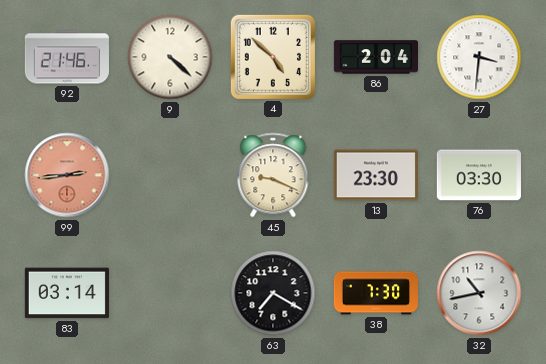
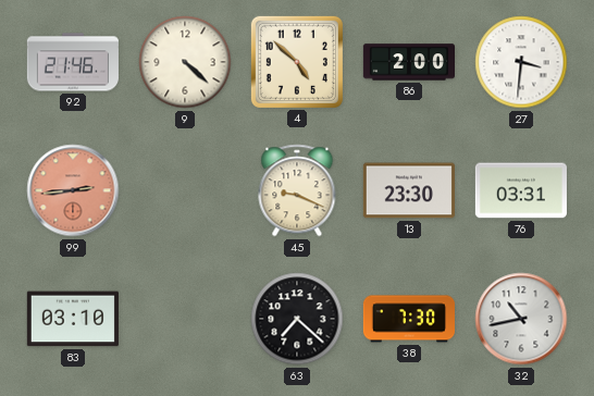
86: 2:04 -> 2:00
76: 03:30 -> 03:31
83: 03:14 -> 03:10
63: 7:20 -> 7:22
